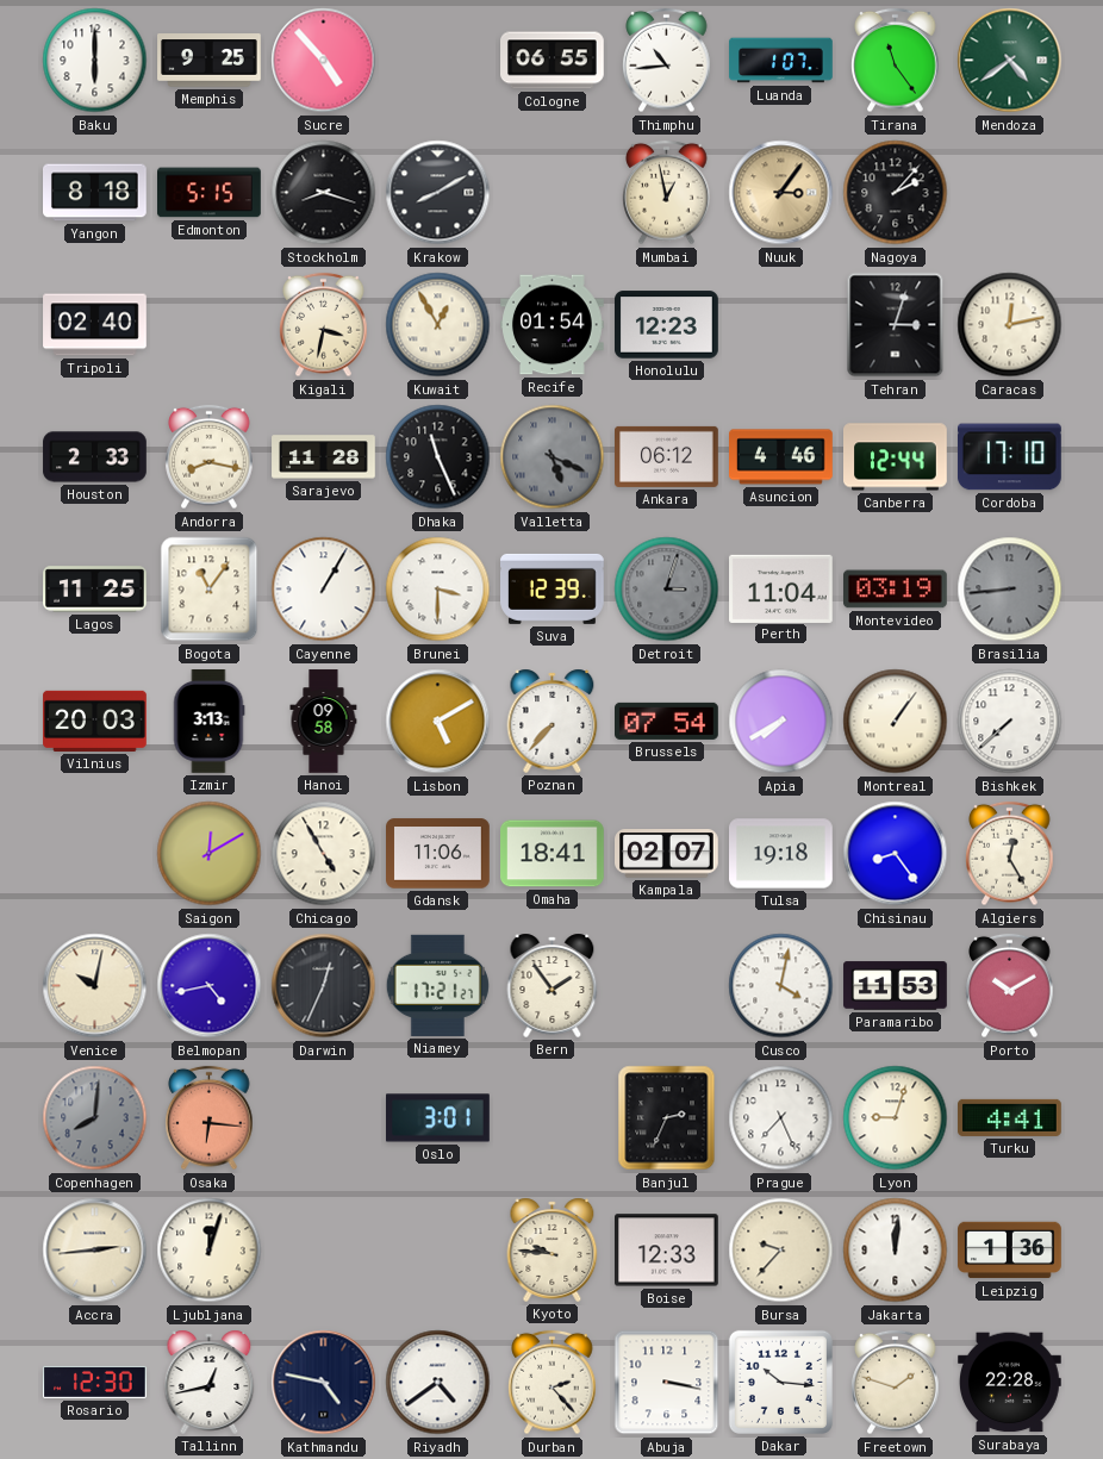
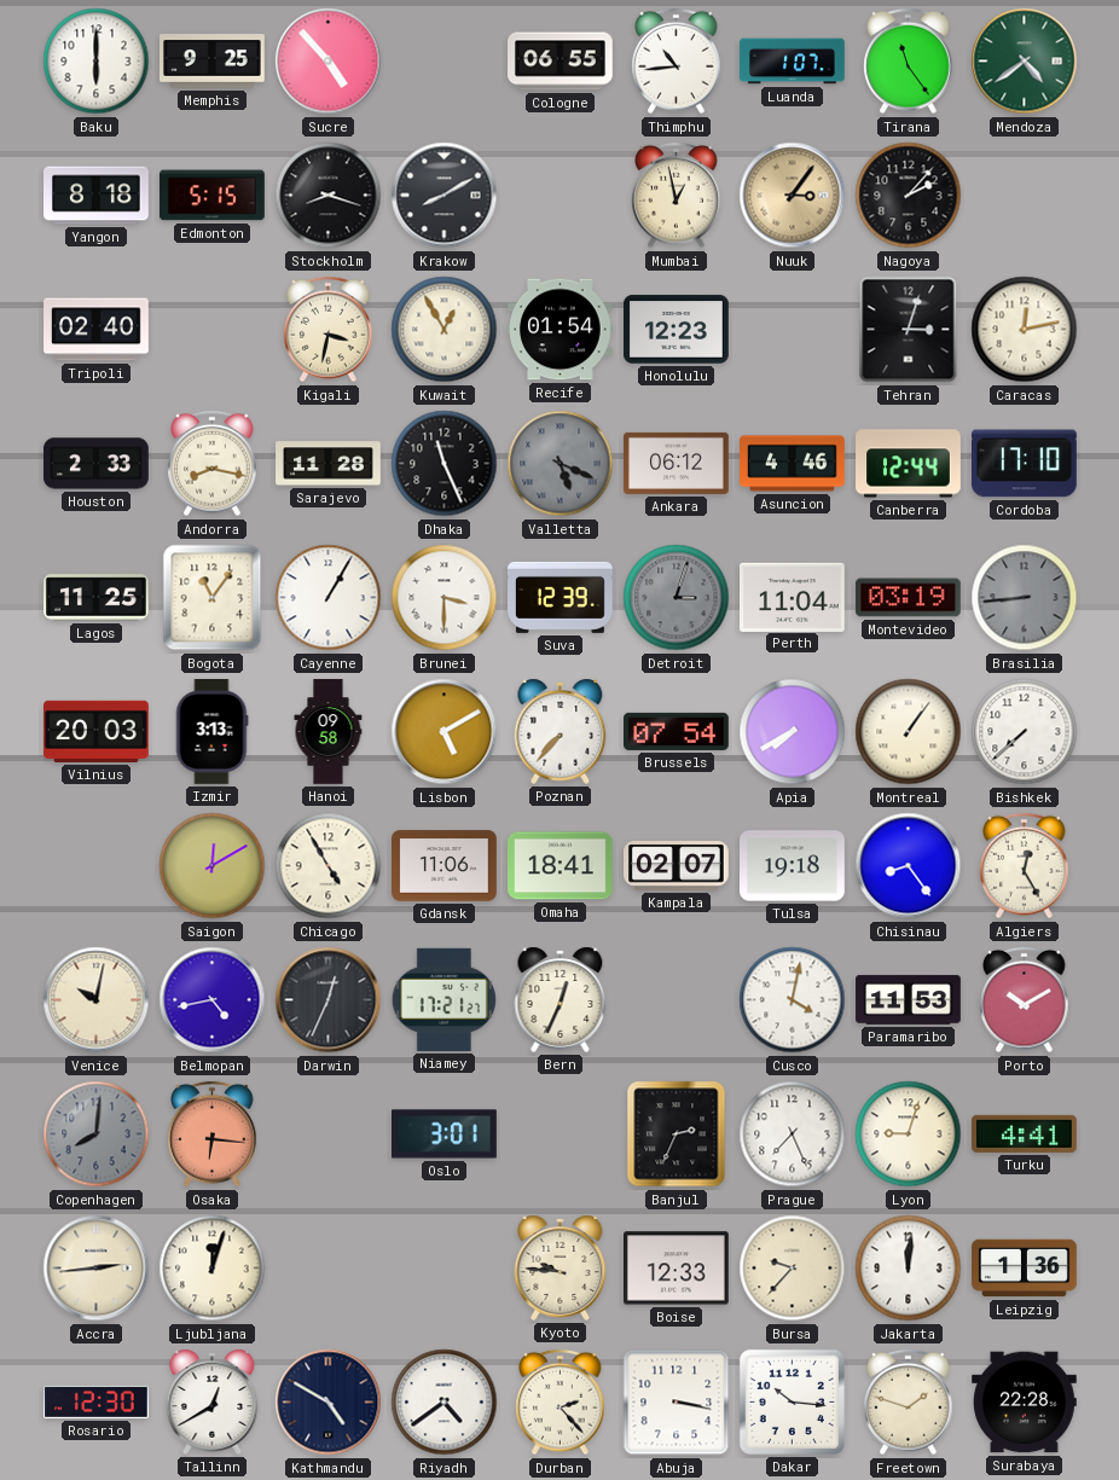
Bern: 1:54 -> 12:34
Tallinn: 12:43 -> 12:40
Kathmandu: 4:47 -> 4:50
